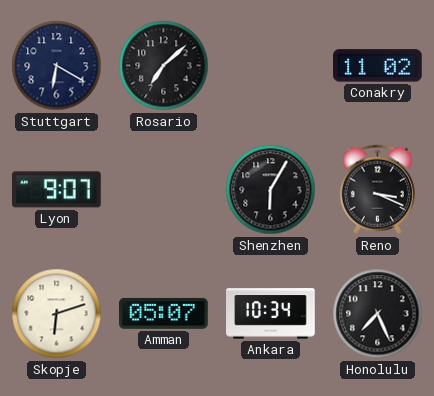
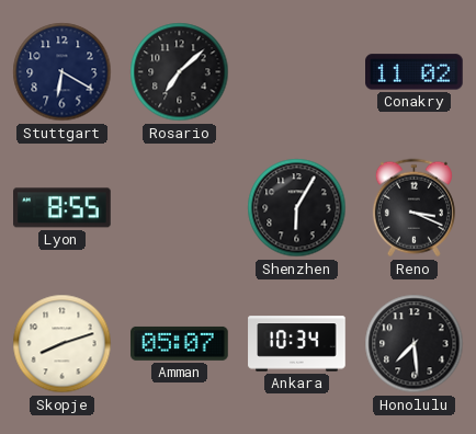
Lyon: 9:07 -> 8:55
Skopje: 6:12 -> 8:12
Honolulu: 7:26 -> 7:29
